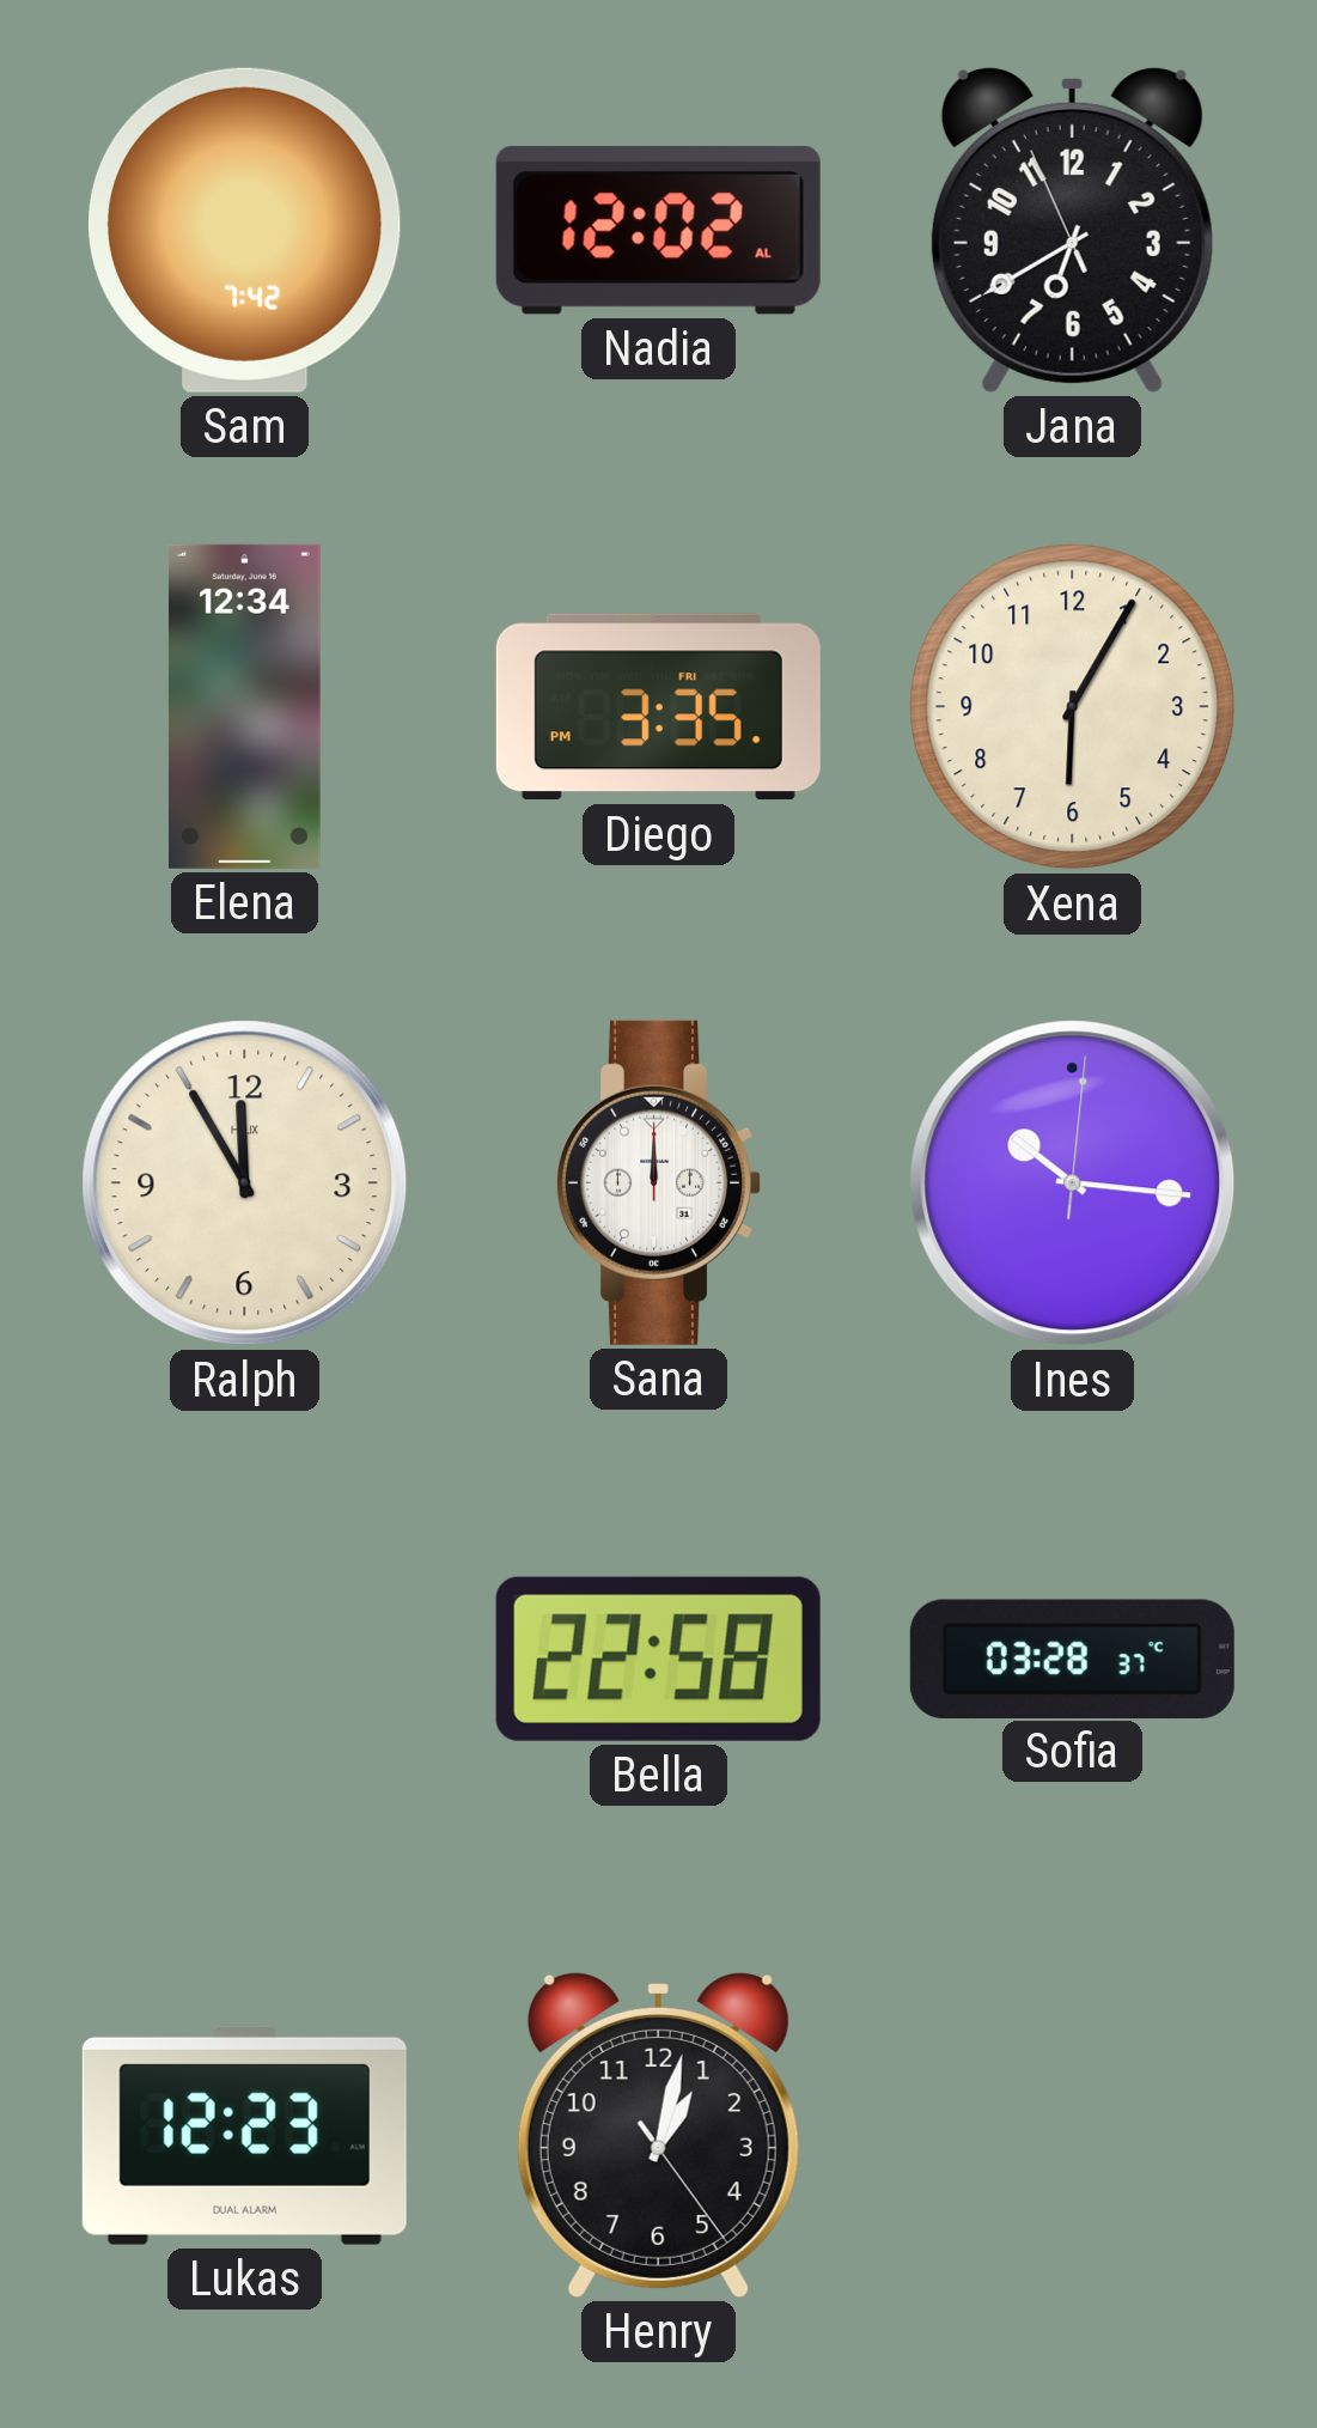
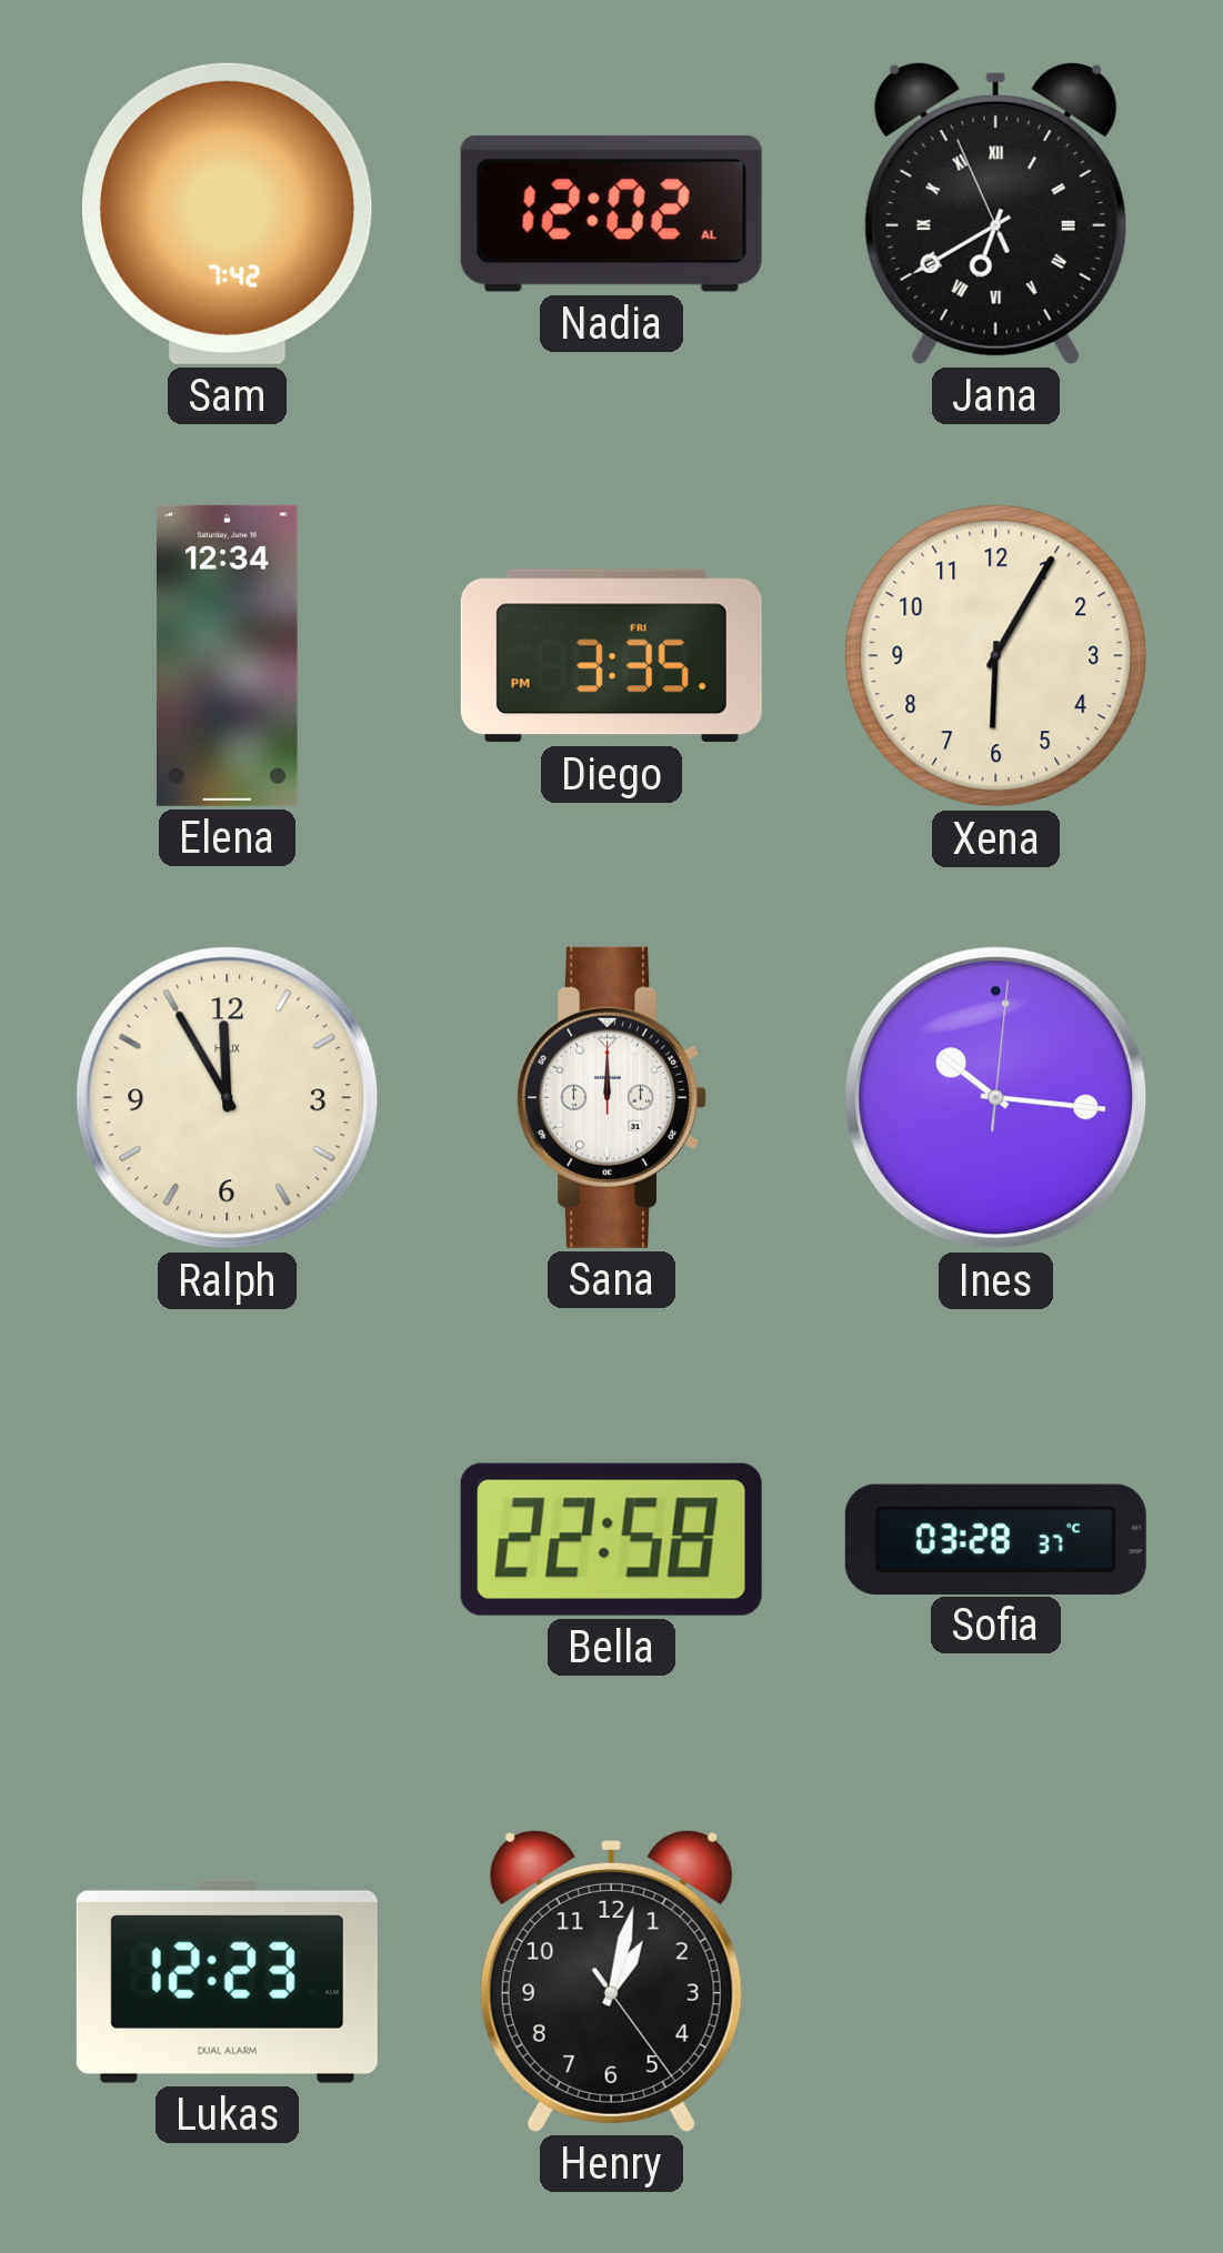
Jana numerals: Arabic -> Roman
